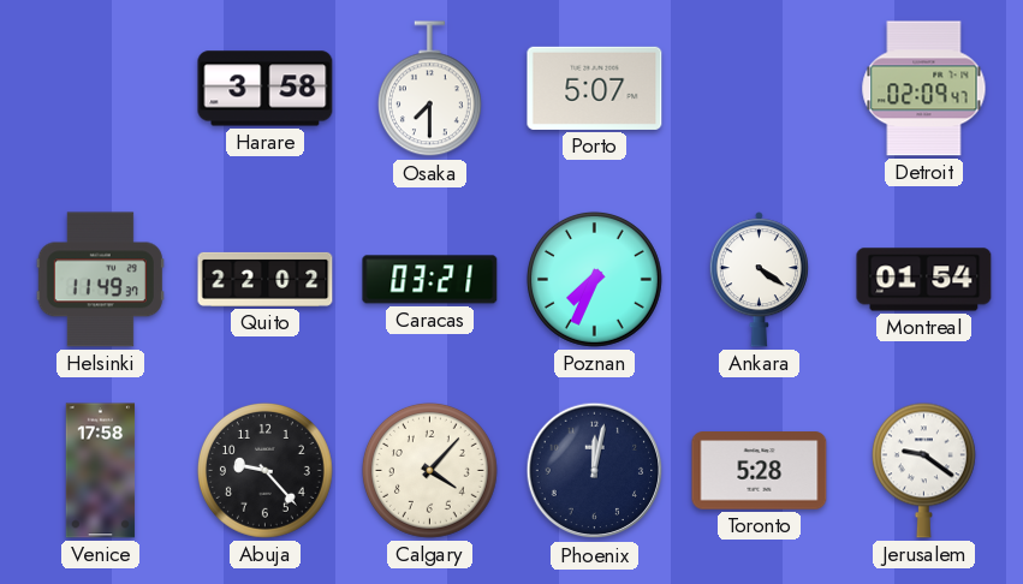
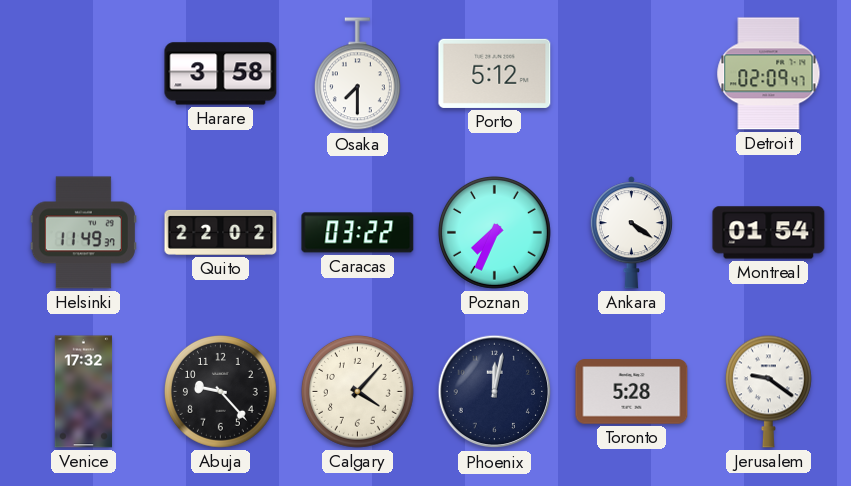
Porto: 5:07 -> 5:12
Caracas: 03:21 -> 03:22
Venice: 17:58 -> 17:32
